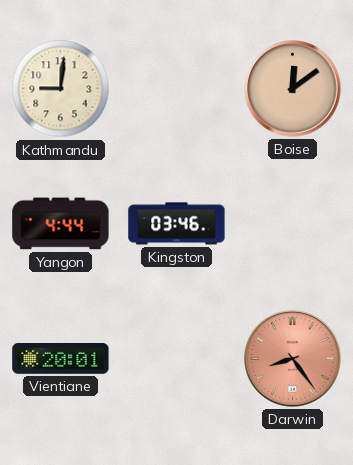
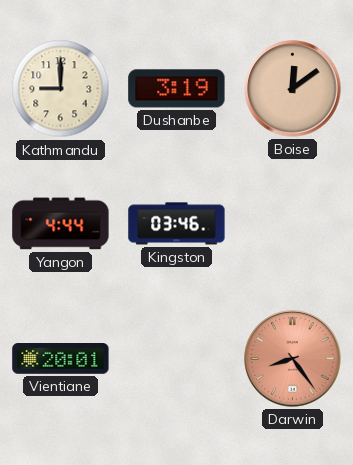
Kathmandu: 9:01 -> 9:00
Dushanbe: none -> 3:19
